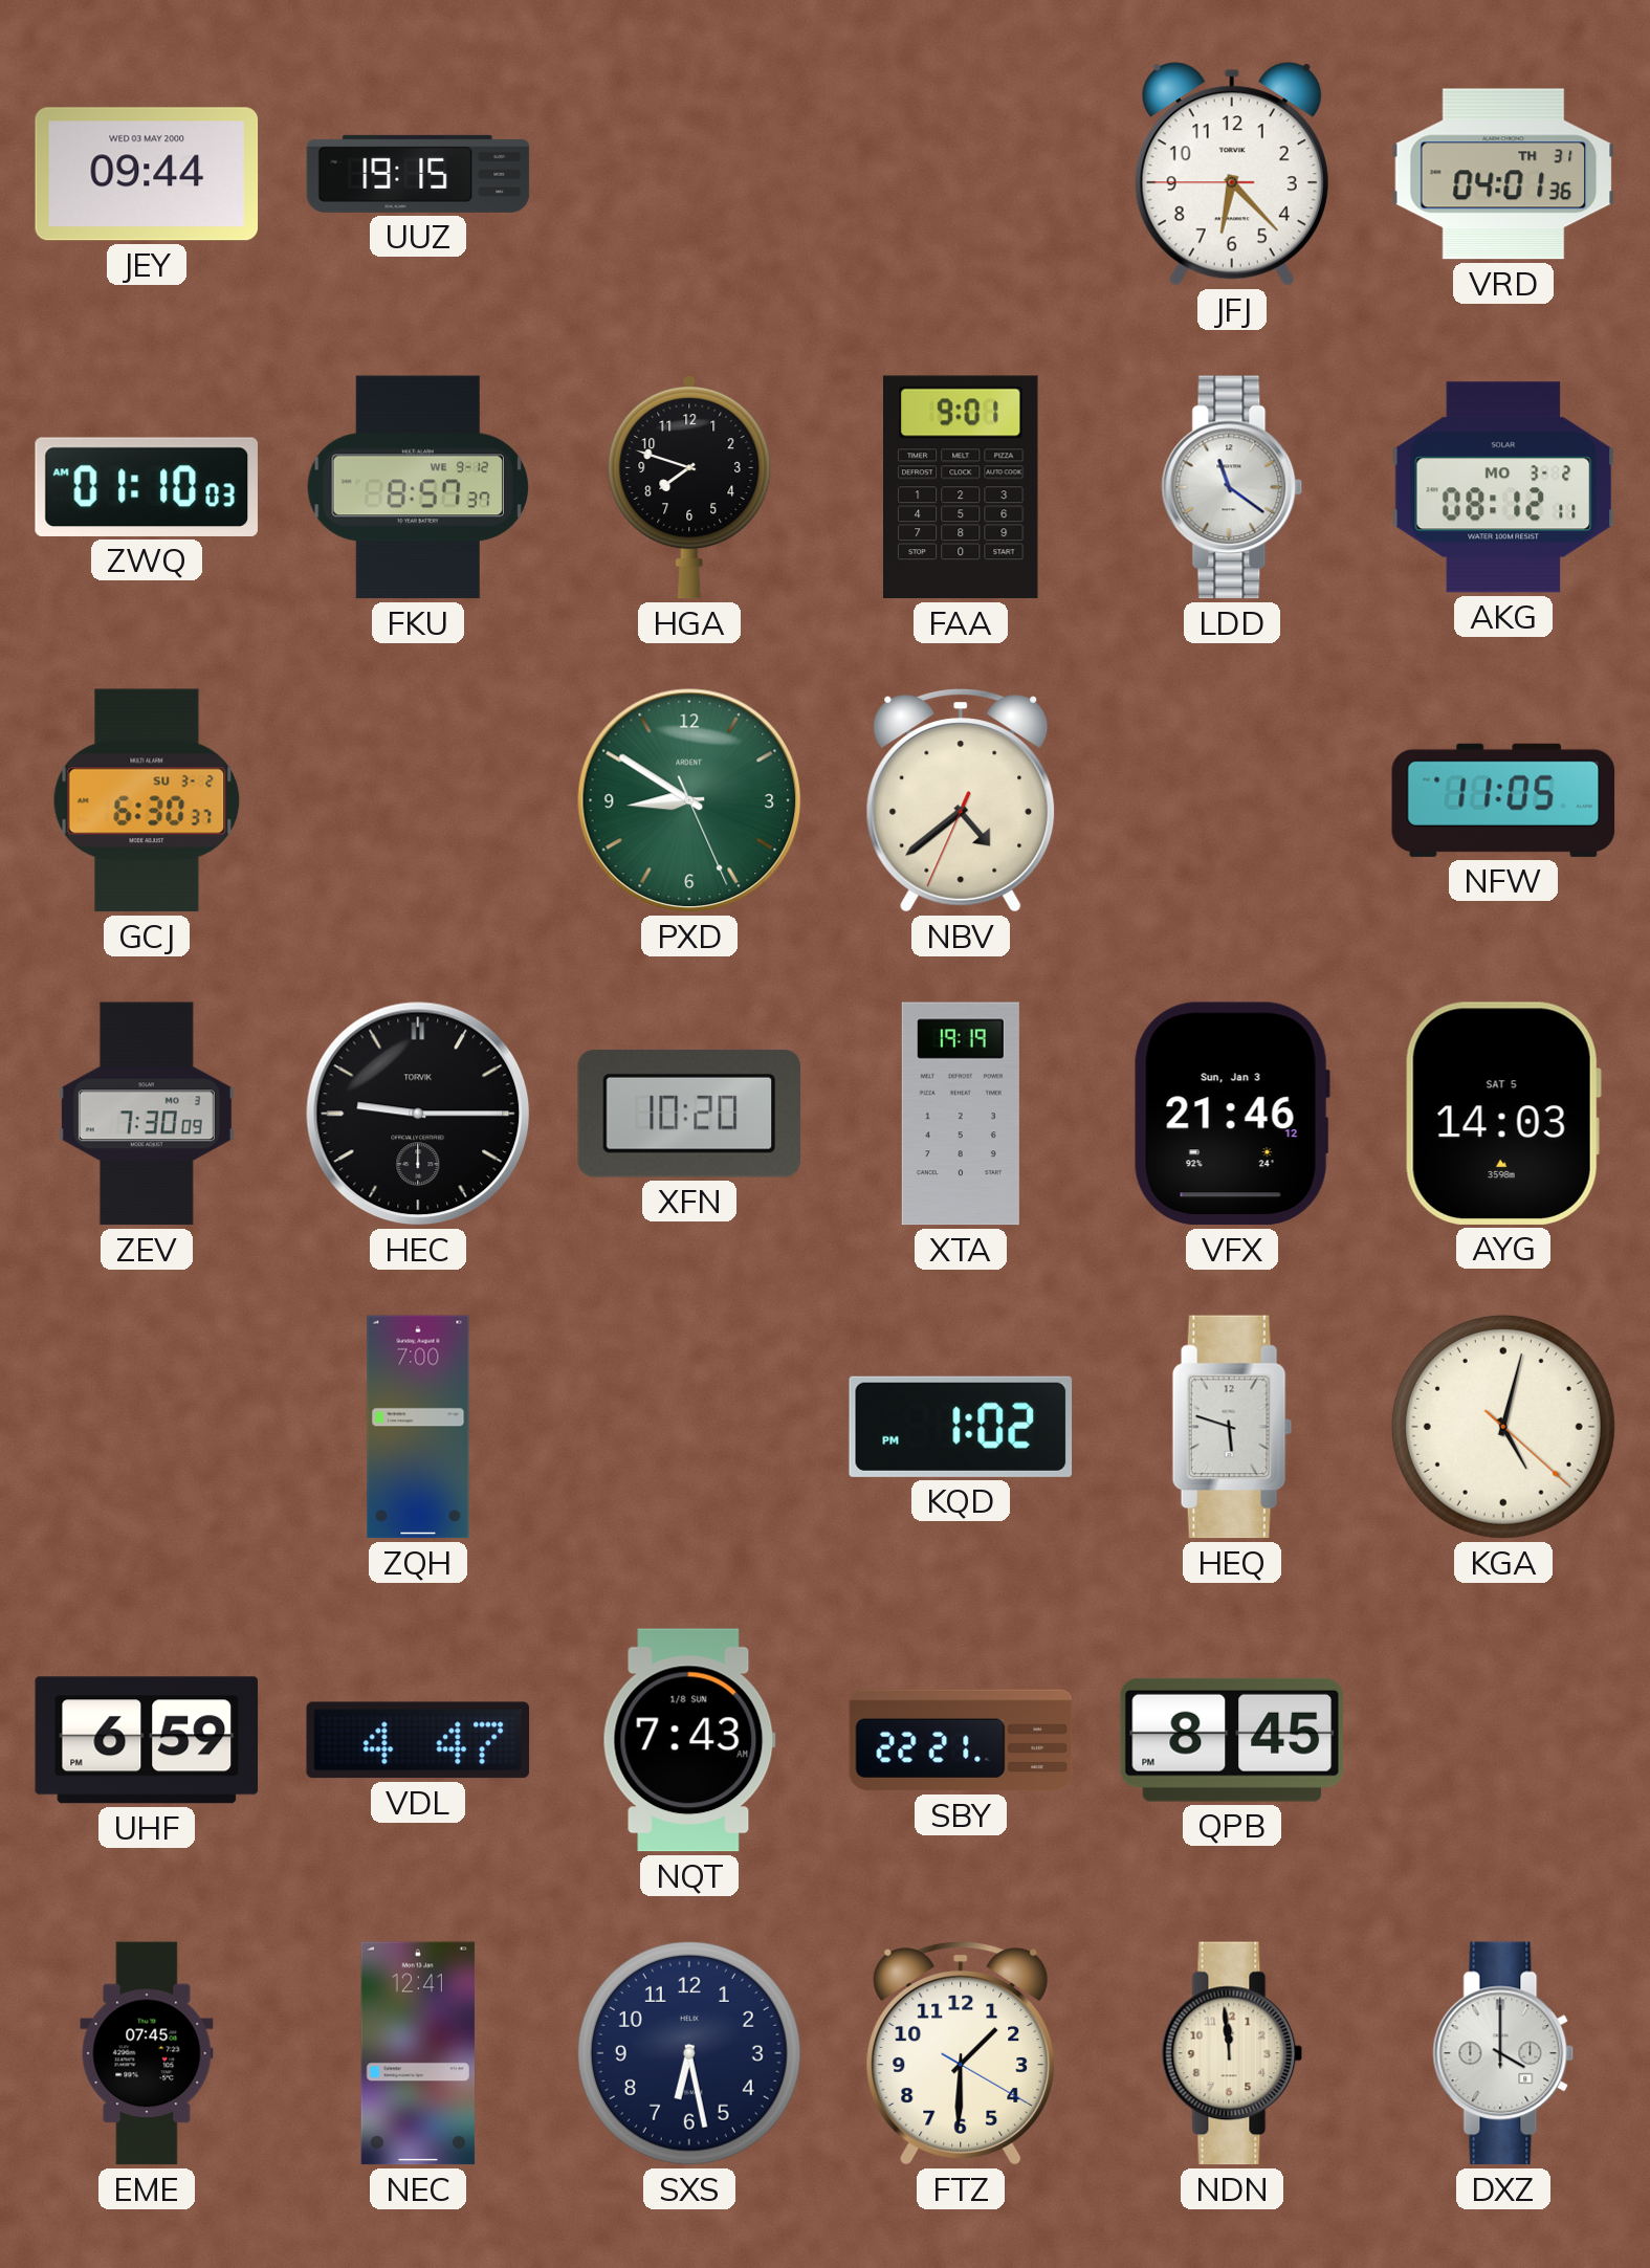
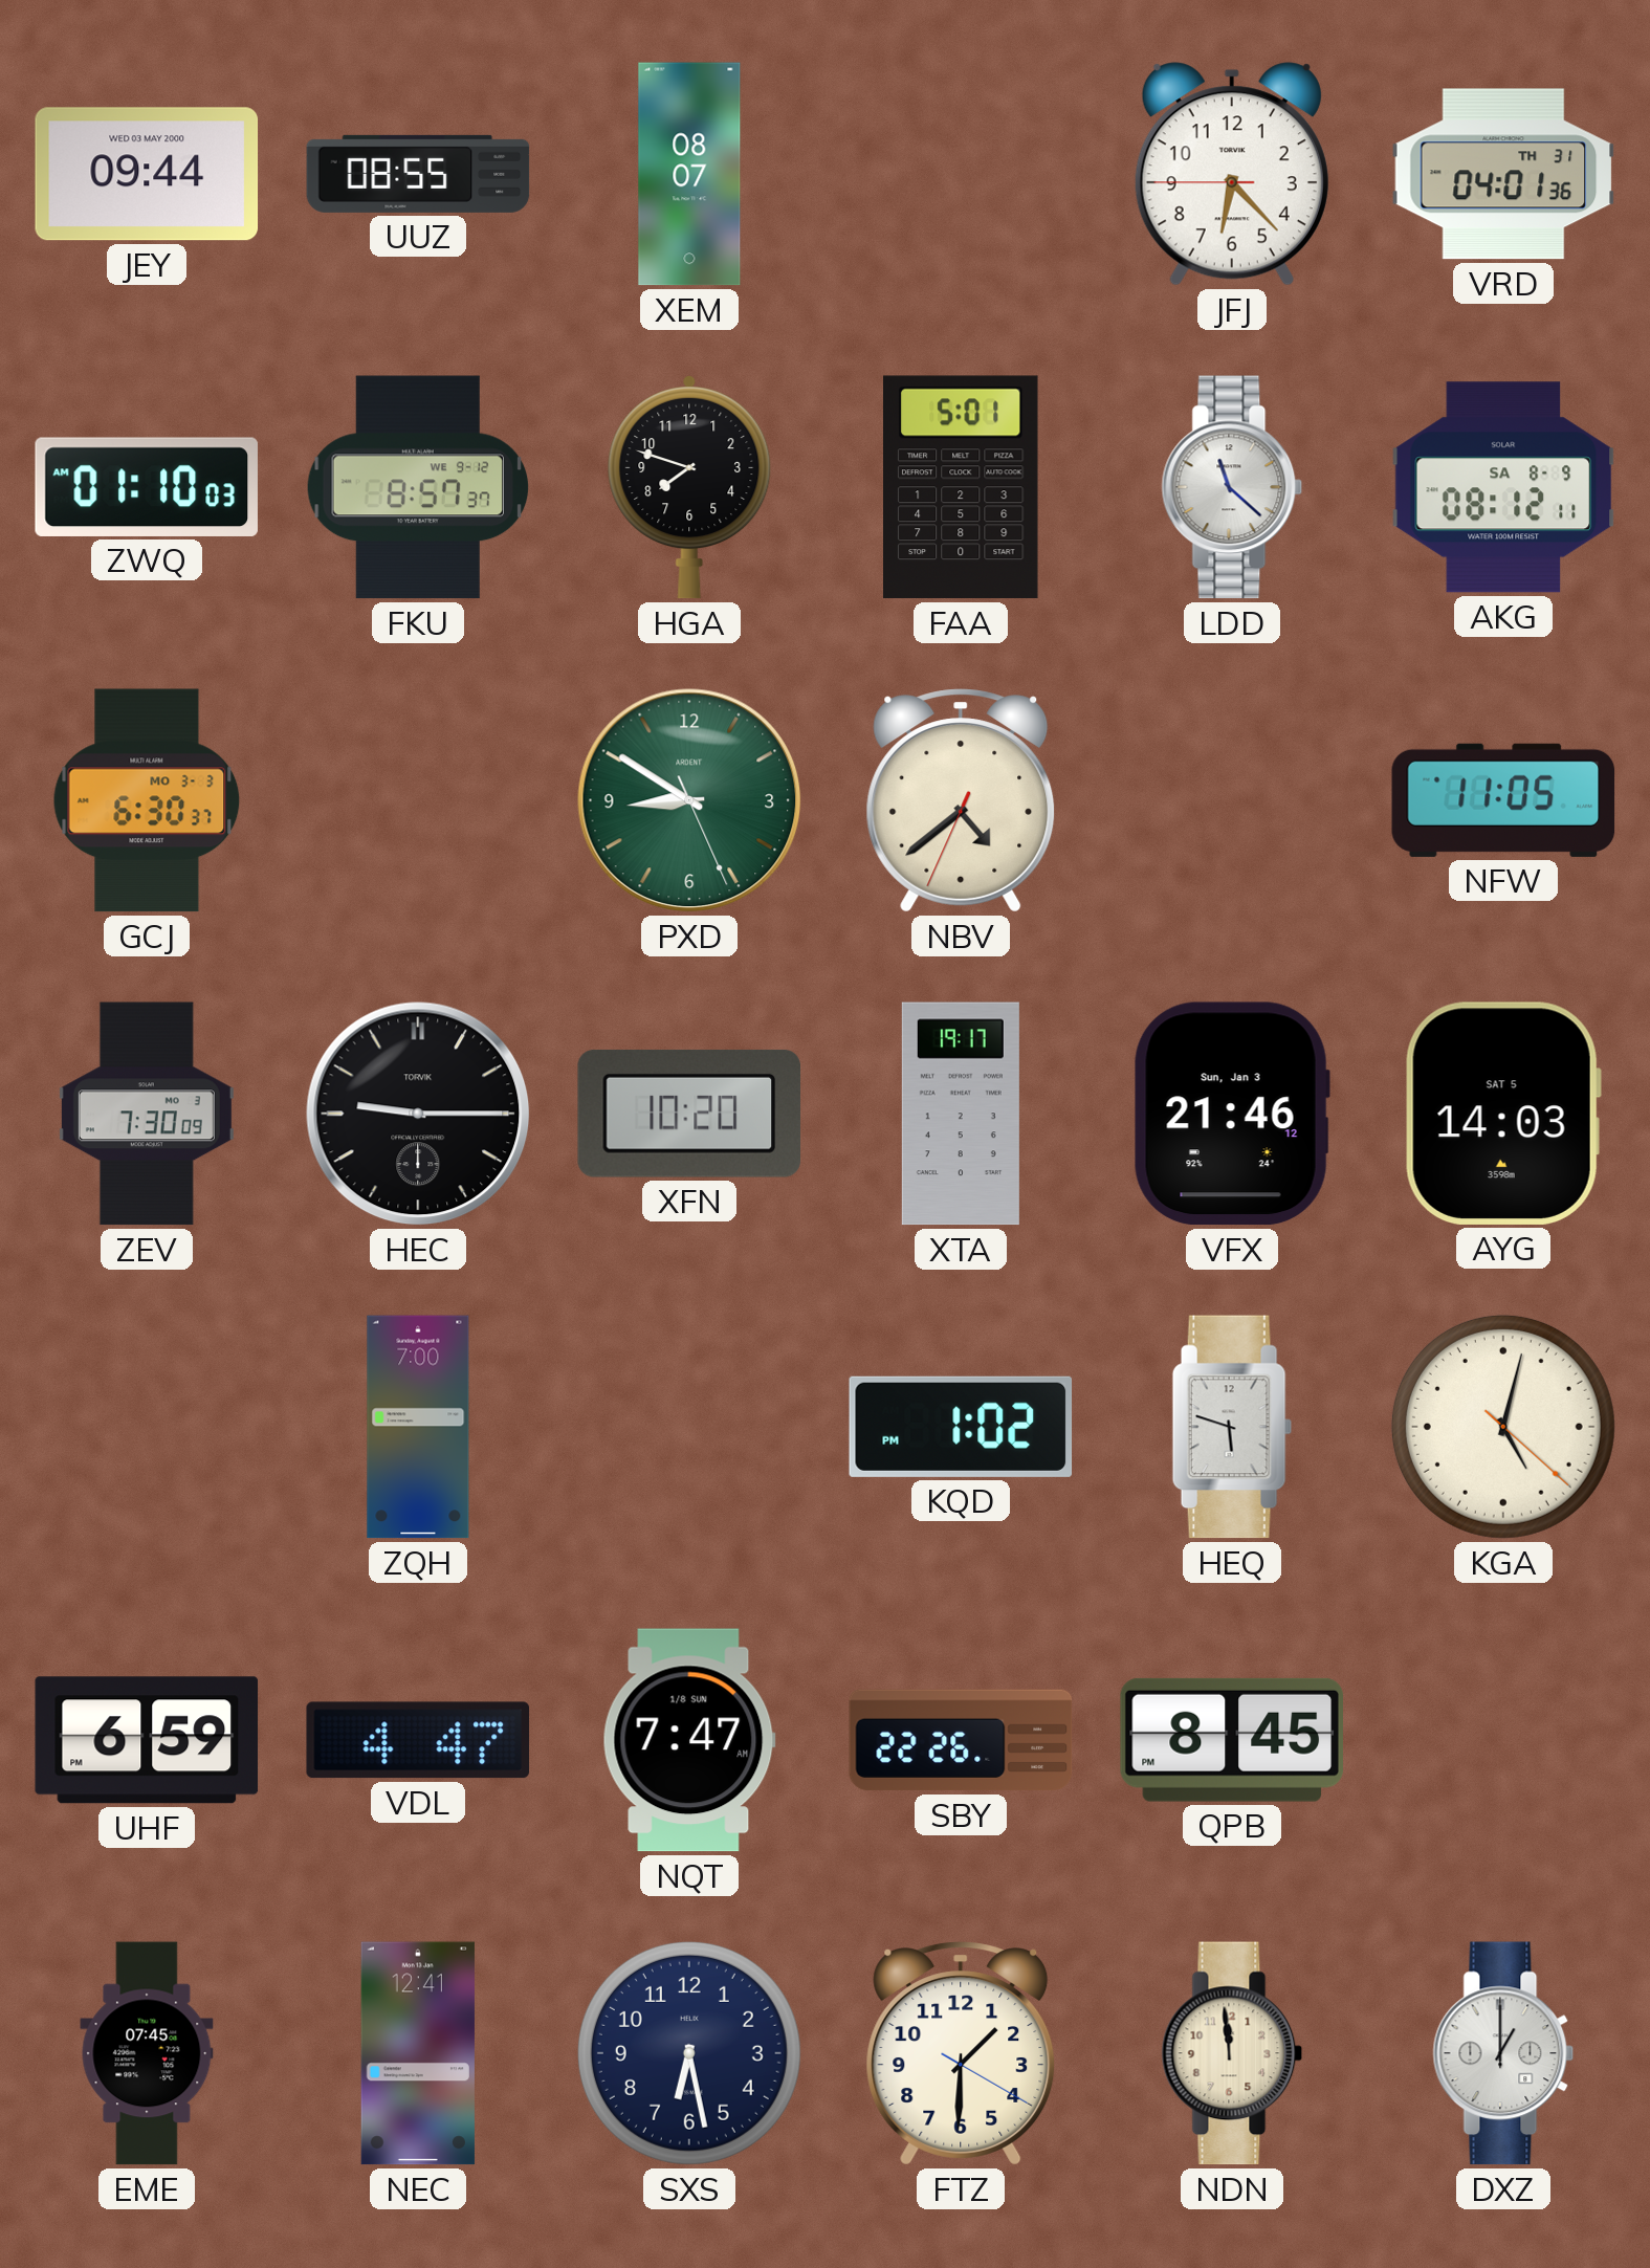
UUZ: 19:15 -> 08:55
XEM: none -> 08:07
FAA: 9:01 -> 5:01
LDD: 11:21 -> 11:22
AKG date: MO 3-2 -> SA 8-9
GCJ date: SU 3-2 -> MO 3-3
XTA: 19:19 -> 19:17
NQT: 7:43 -> 7:47
SBY: 22:21 -> 22:26
DXZ: 4:00 -> 1:00
